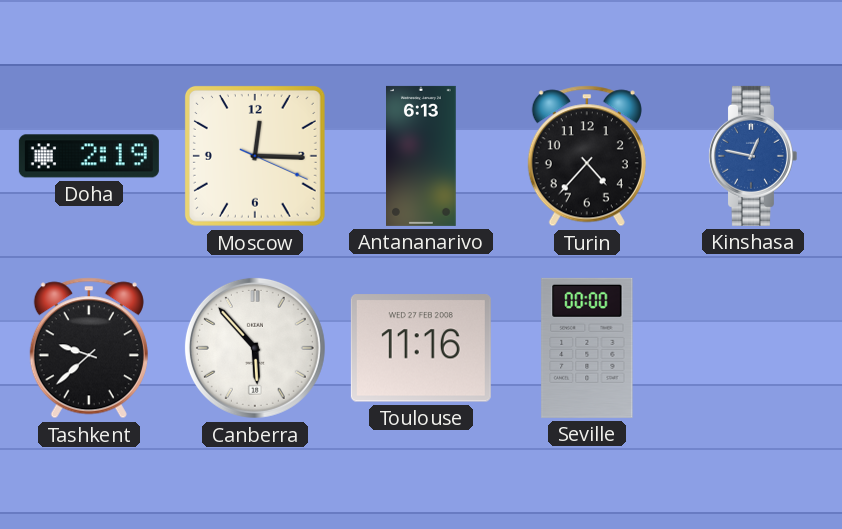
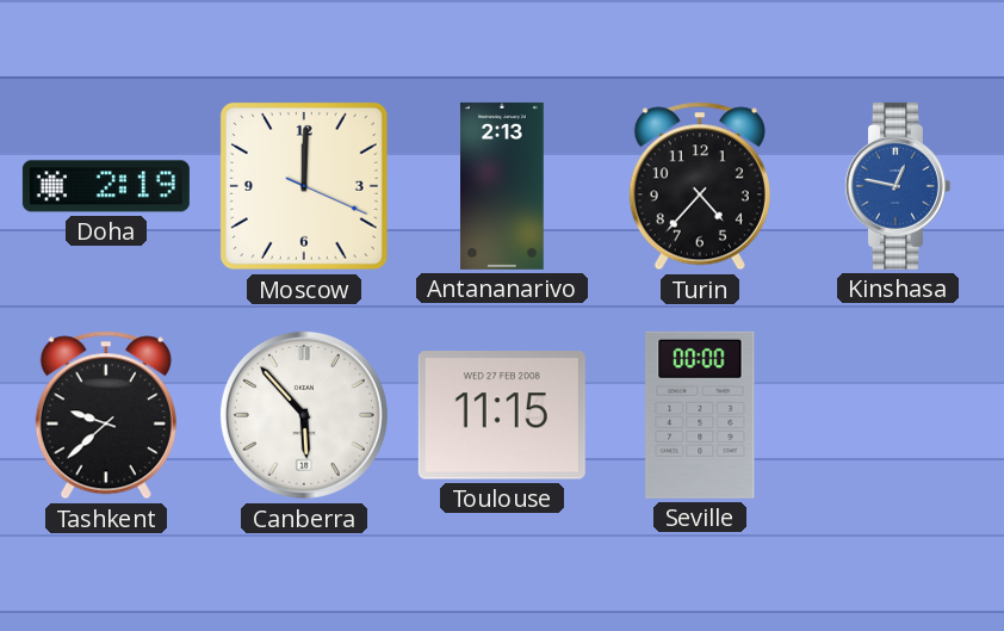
Moscow: 12:15 -> 12:00
Antananarivo: 6:13 -> 2:13
Toulouse: 11:16 -> 11:15
